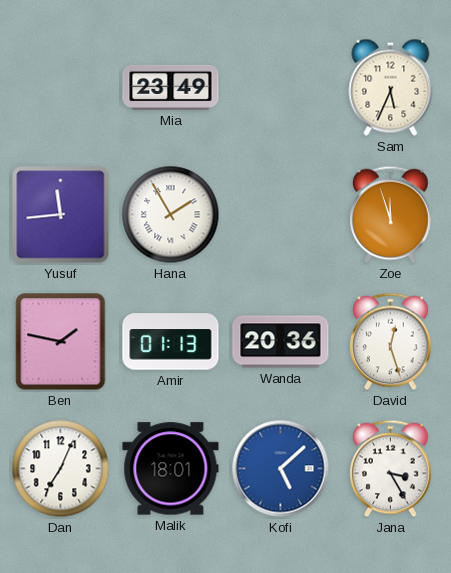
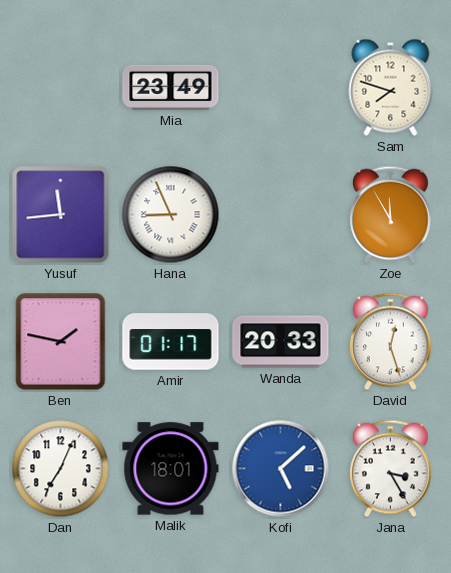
Sam: 5:34 -> 7:48
Hana: 1:55 -> 8:56
Zoe: 11:57 -> 11:55
Amir: 01:13 -> 01:17
Wanda: 20:36 -> 20:33
